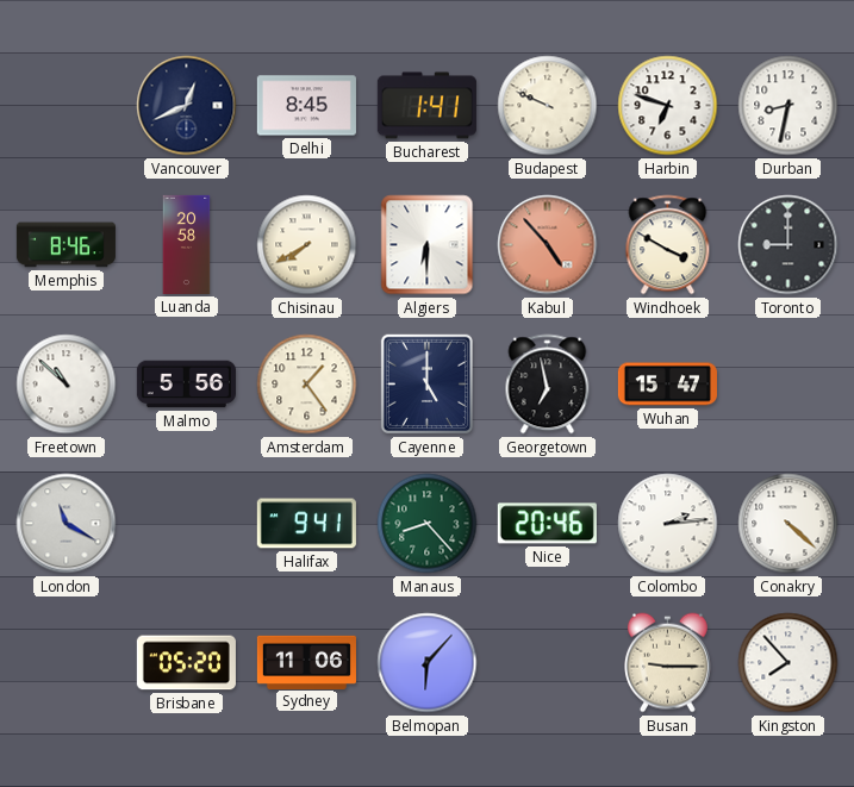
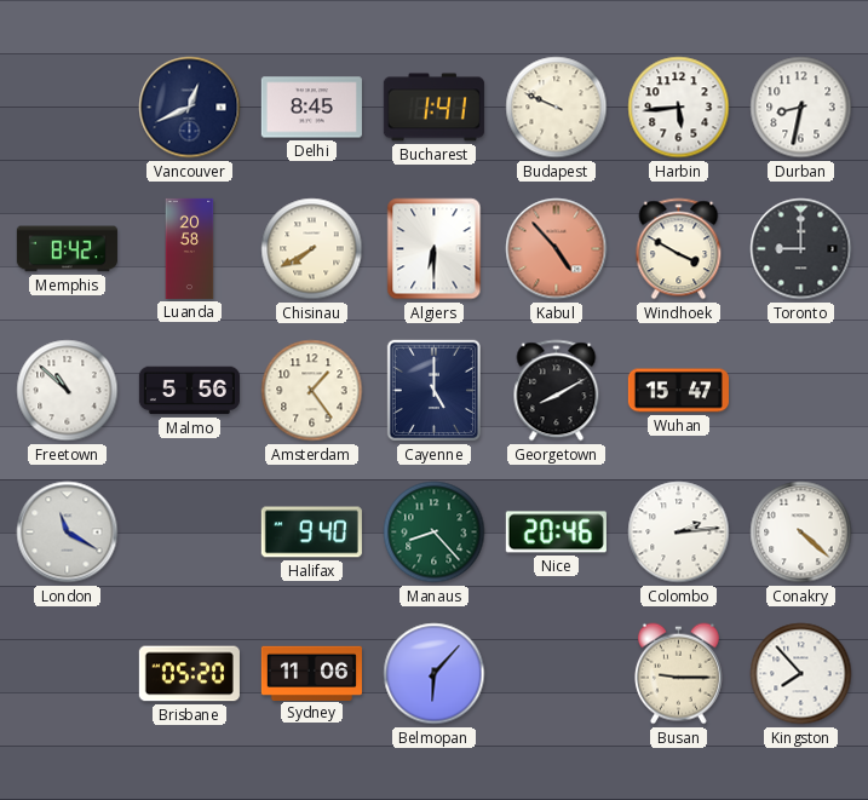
Harbin: 6:48 -> 5:44
Memphis: 8:46 -> 8:42
Georgetown: 6:58 -> 8:10
Halifax: 9:41 -> 9:40
